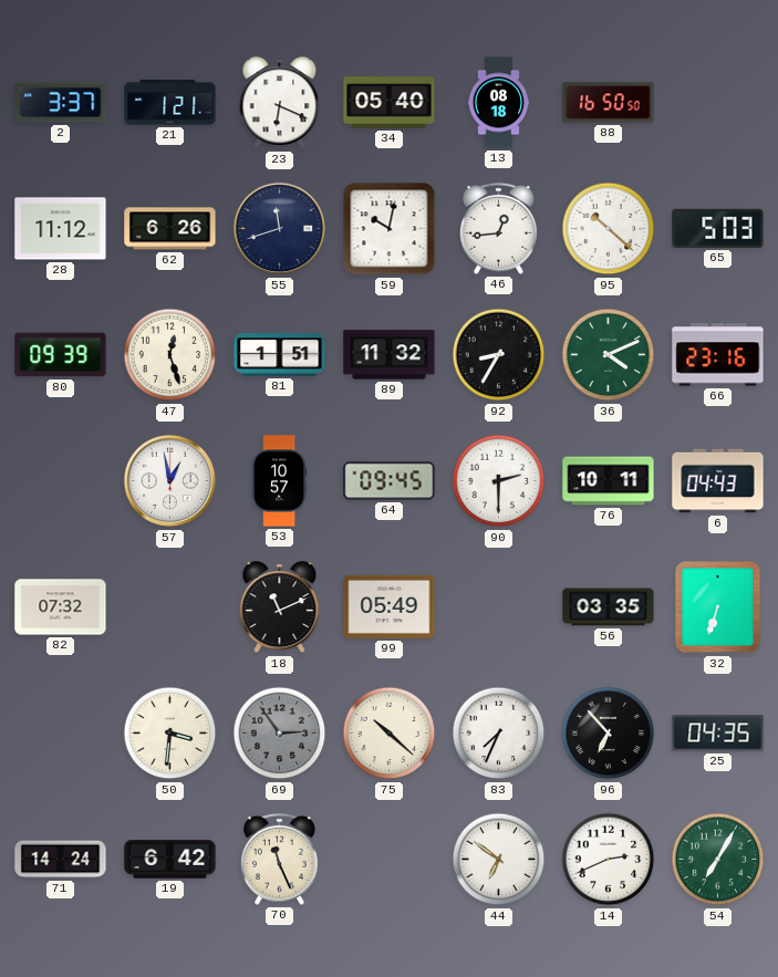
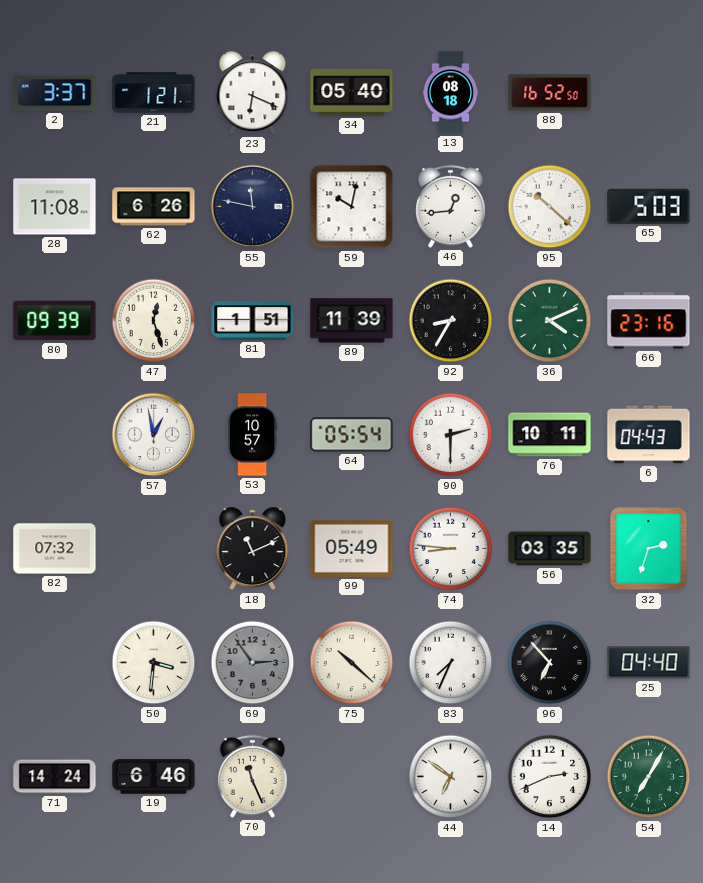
88: 16:50 -> 16:52
28: 11:12 -> 11:08
55: 11:42 -> 11:47
89: 11:32 -> 11:39
64: 09:45 -> 05:54
74: none -> 8:46
32: 6:33 -> 2:33
25: 04:35 -> 04:40
19: 6:42 -> 6:46
